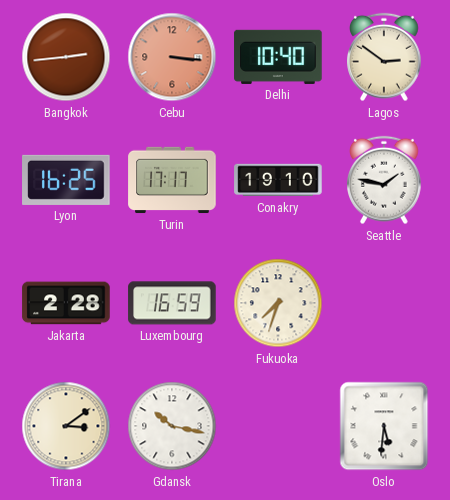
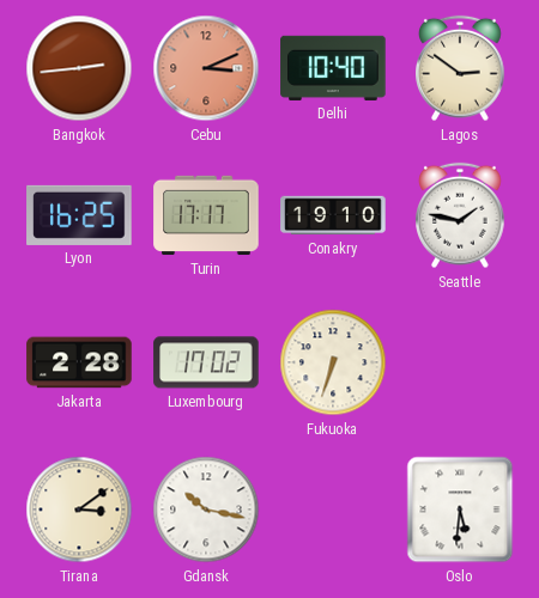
Cebu: 3:16 -> 3:11
Luxembourg: 16:59 -> 17:02
Fukuoka: 7:33 -> 6:33
